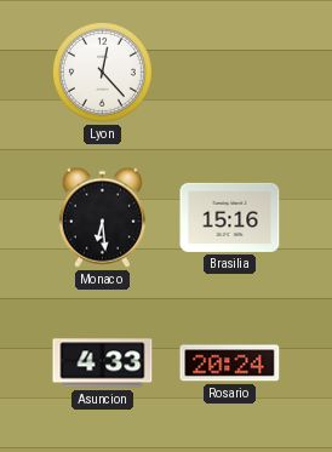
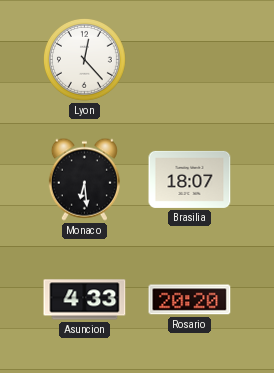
Brasilia: 15:16 -> 18:07
Rosario: 20:24 -> 20:20
